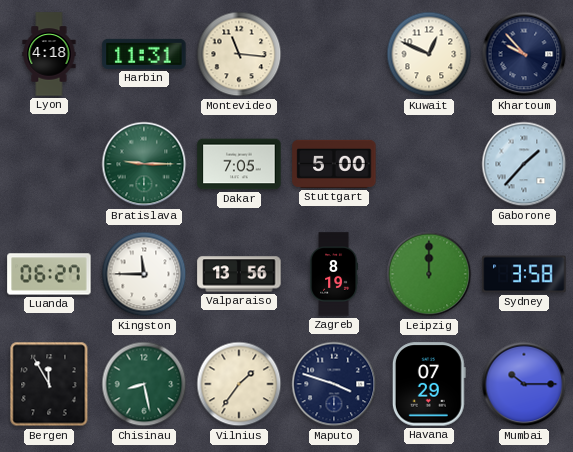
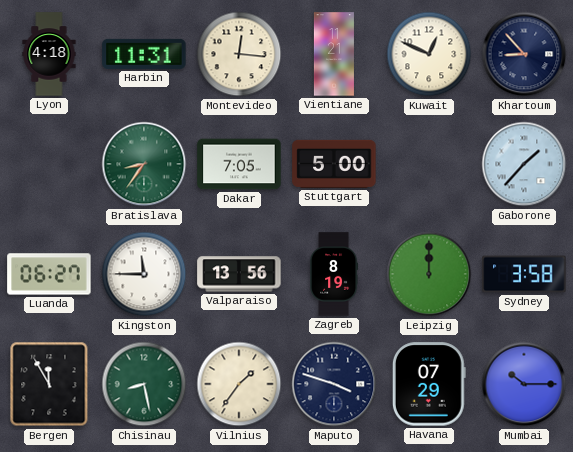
Montevideo: 11:16 -> 12:16
Vientiane: none -> 11:21
Khartoum: 9:53 -> 8:53
Bratislava: 9:15 -> 8:36
